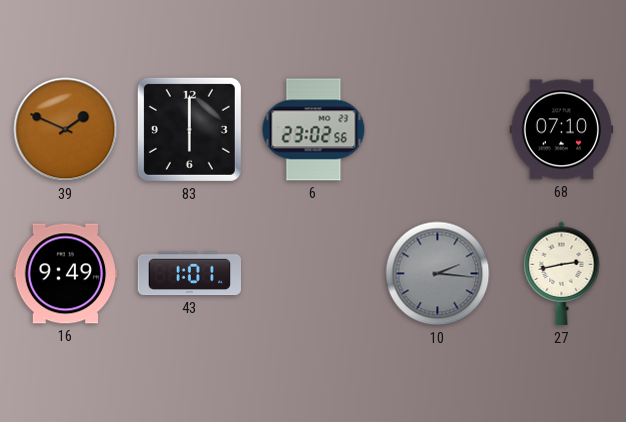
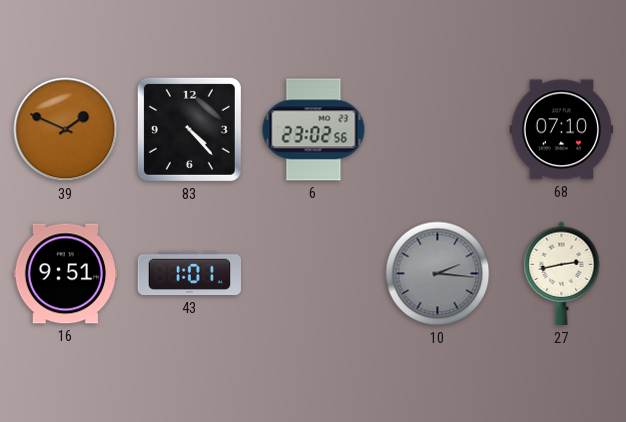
83: 6:00 -> 4:23
16: 9:49 -> 9:51
